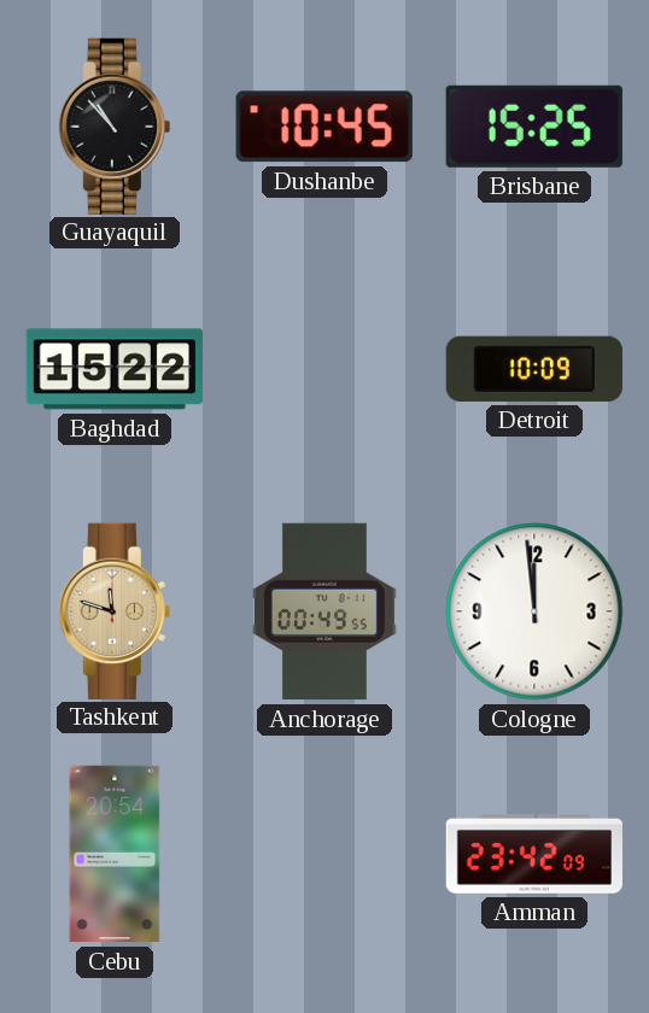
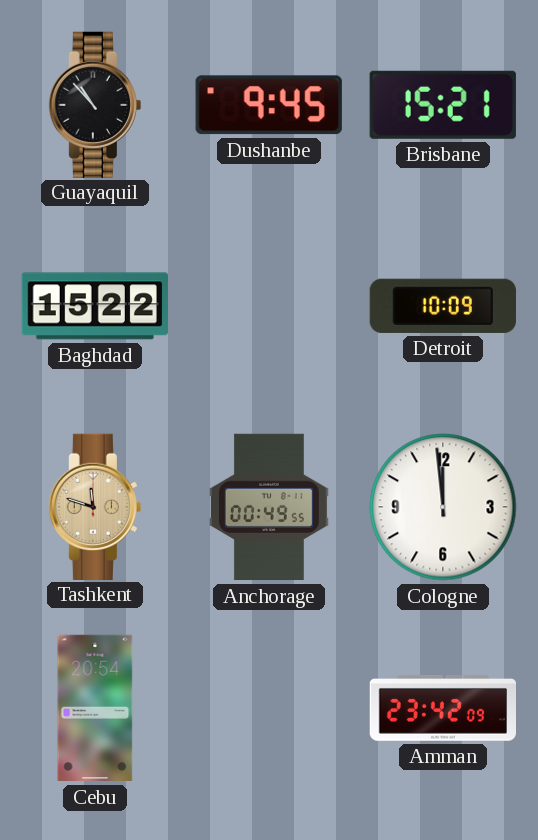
Dushanbe: 10:45 -> 9:45
Brisbane: 15:25 -> 15:21
